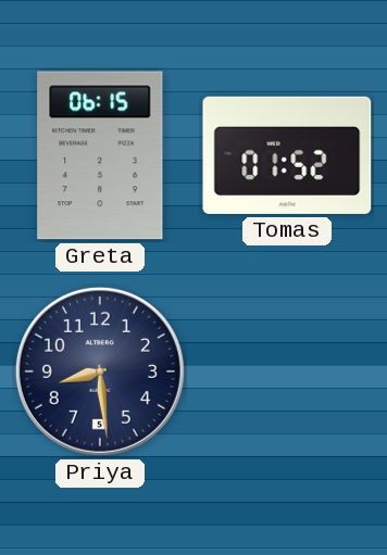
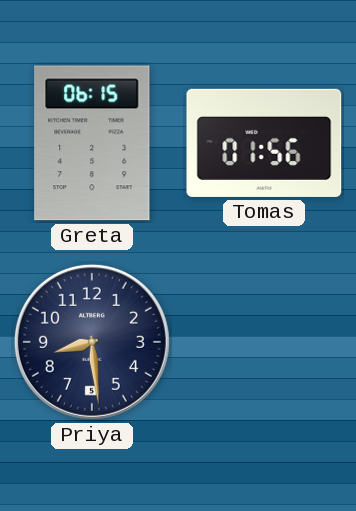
Tomas: 01:52 -> 01:56
